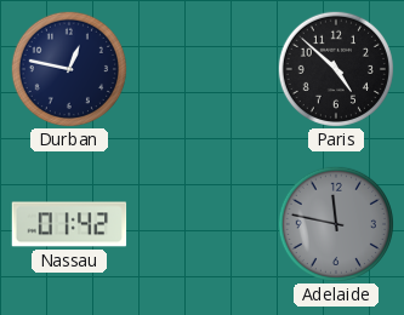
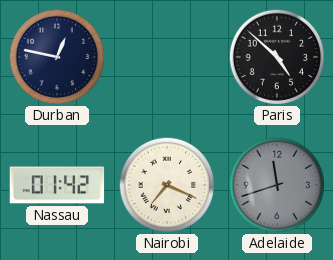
Nairobi: none -> 7:19
Adelaide: 11:47 -> 11:42
